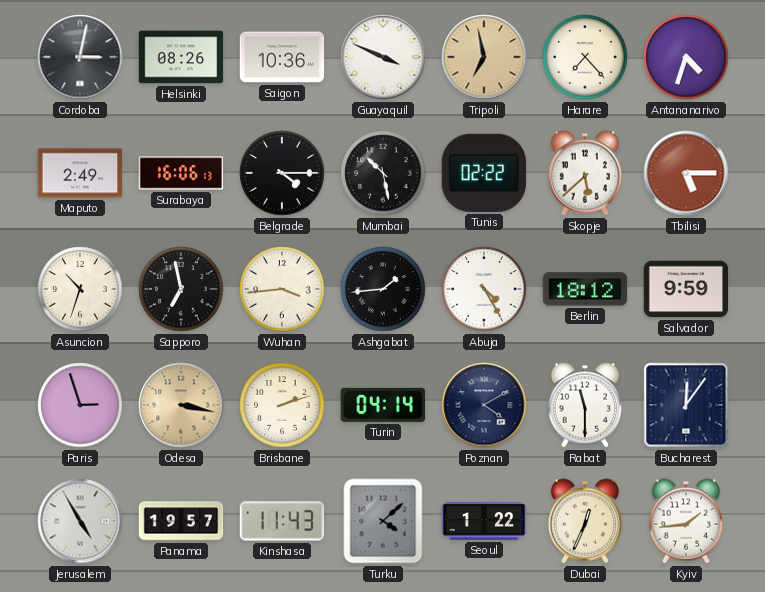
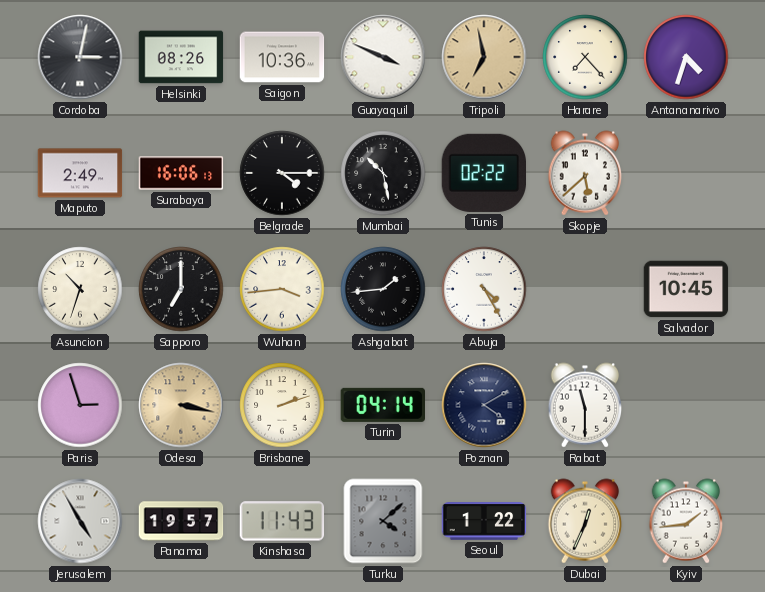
Tbilisi: 5:15 -> none
Sapporo: 6:58 -> 7:00
Berlin: 18:12 -> none
Salvador: 9:59 -> 10:45
Bucharest: 12:06 -> none
